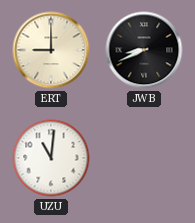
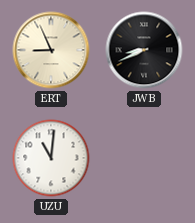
ERT: 9:00 -> 8:56
